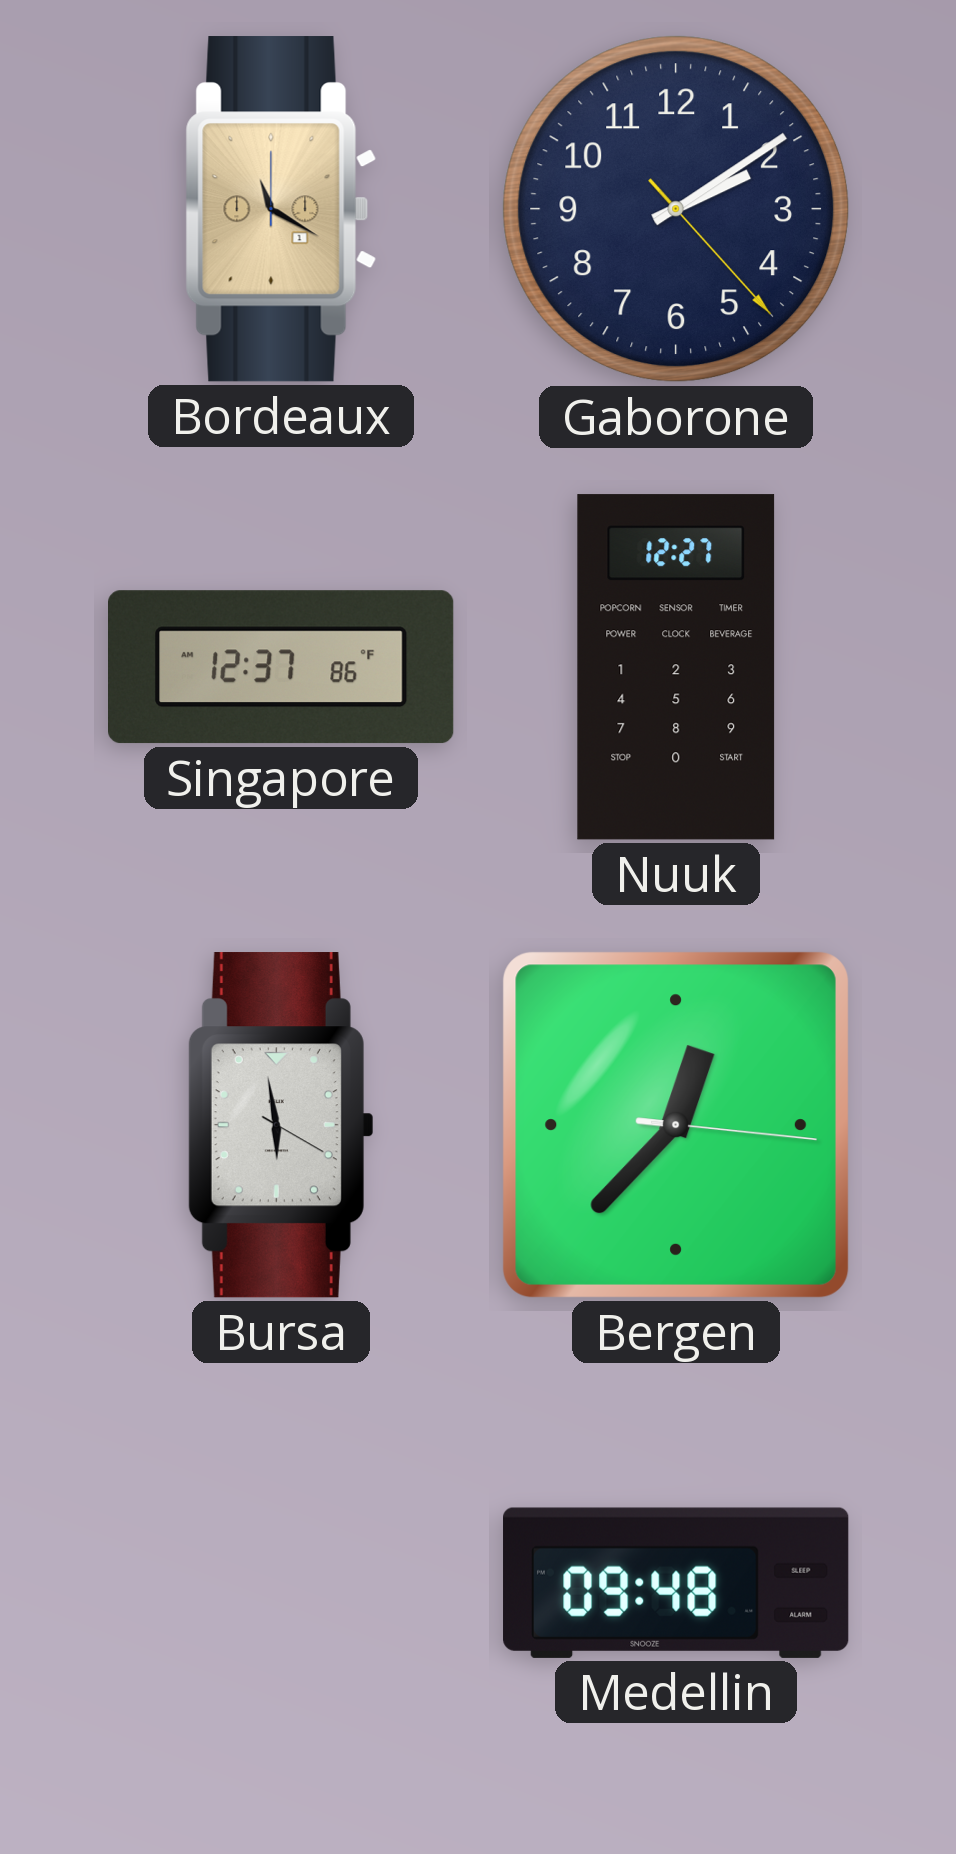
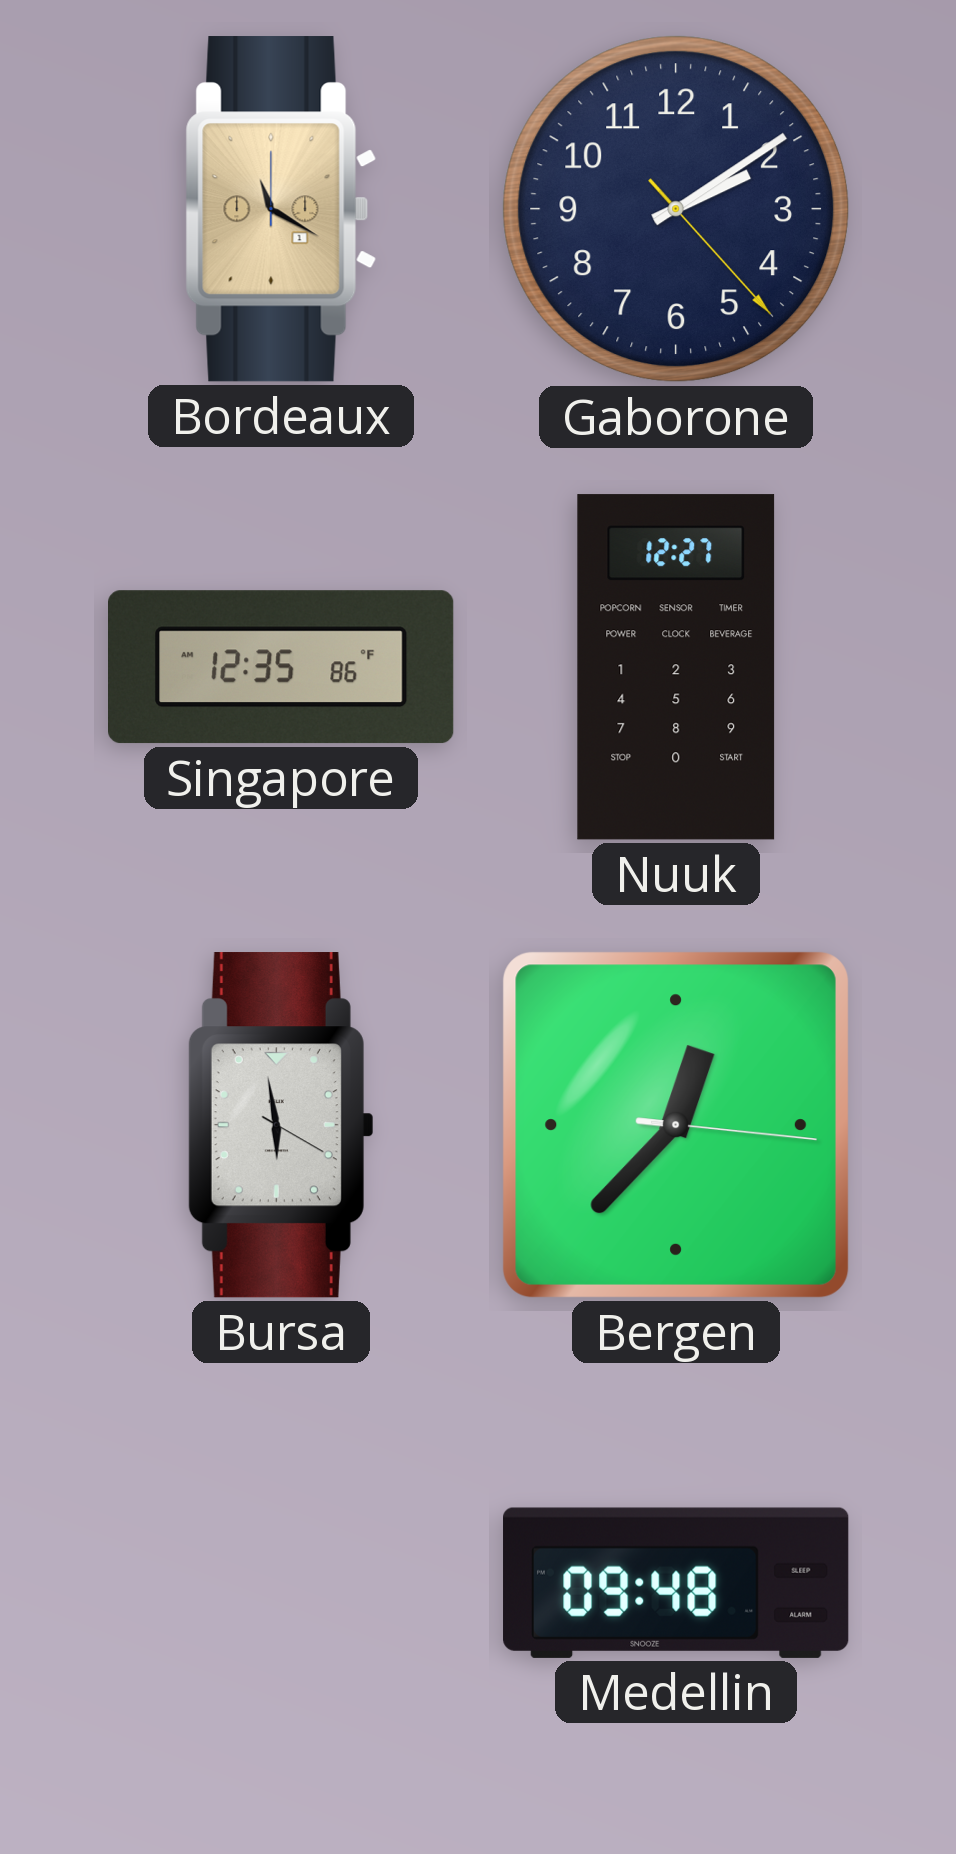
Singapore: 12:37 -> 12:35
